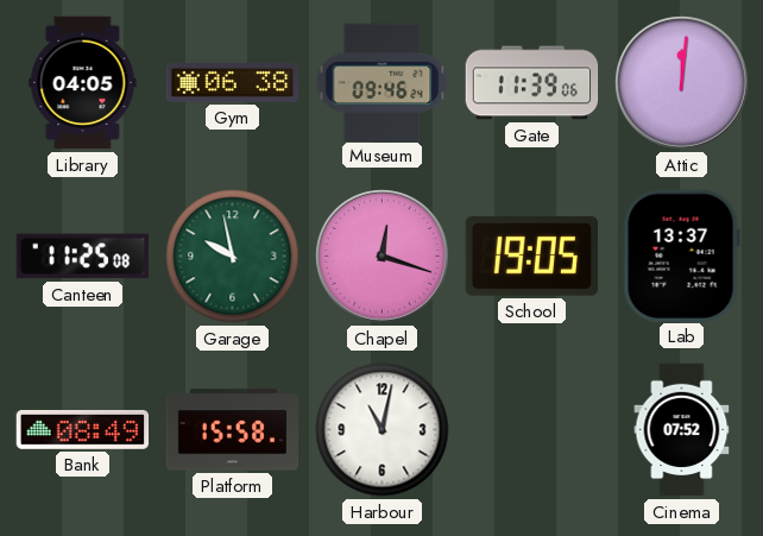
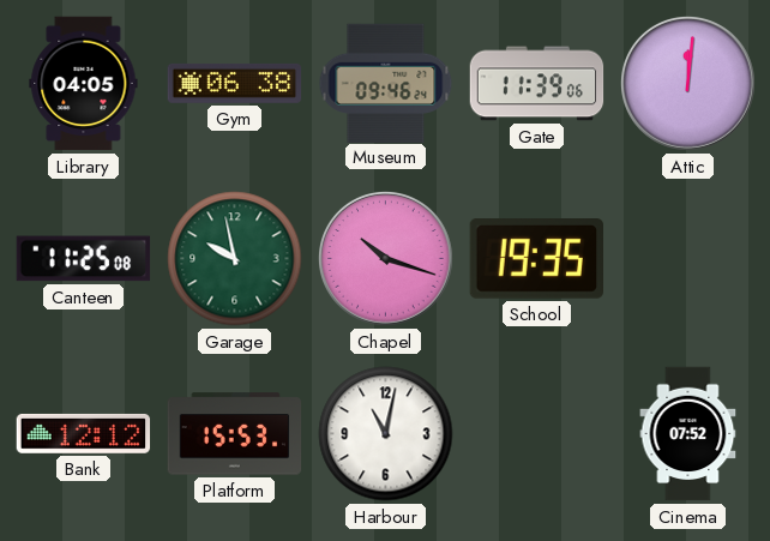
Chapel: 12:18 -> 10:18
School: 19:05 -> 19:35
Lab: 13:37 -> none
Bank: 08:49 -> 12:12
Platform: 15:58 -> 15:53
